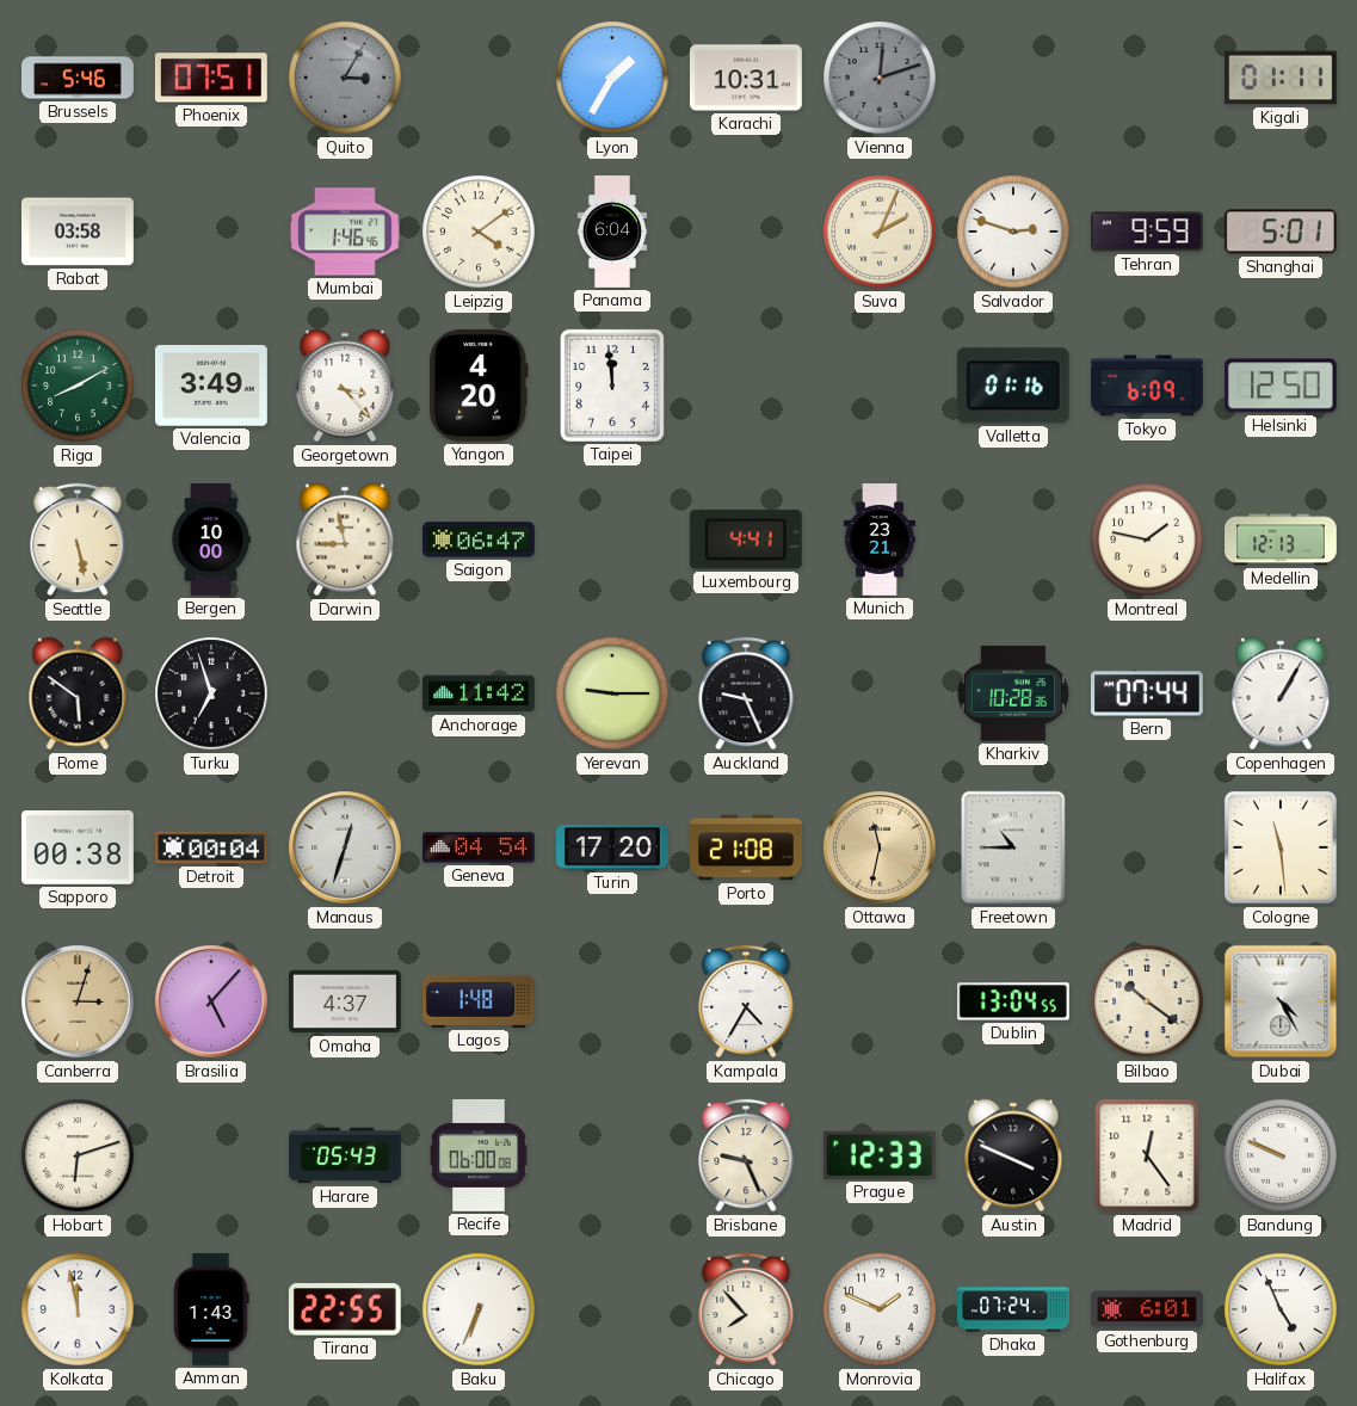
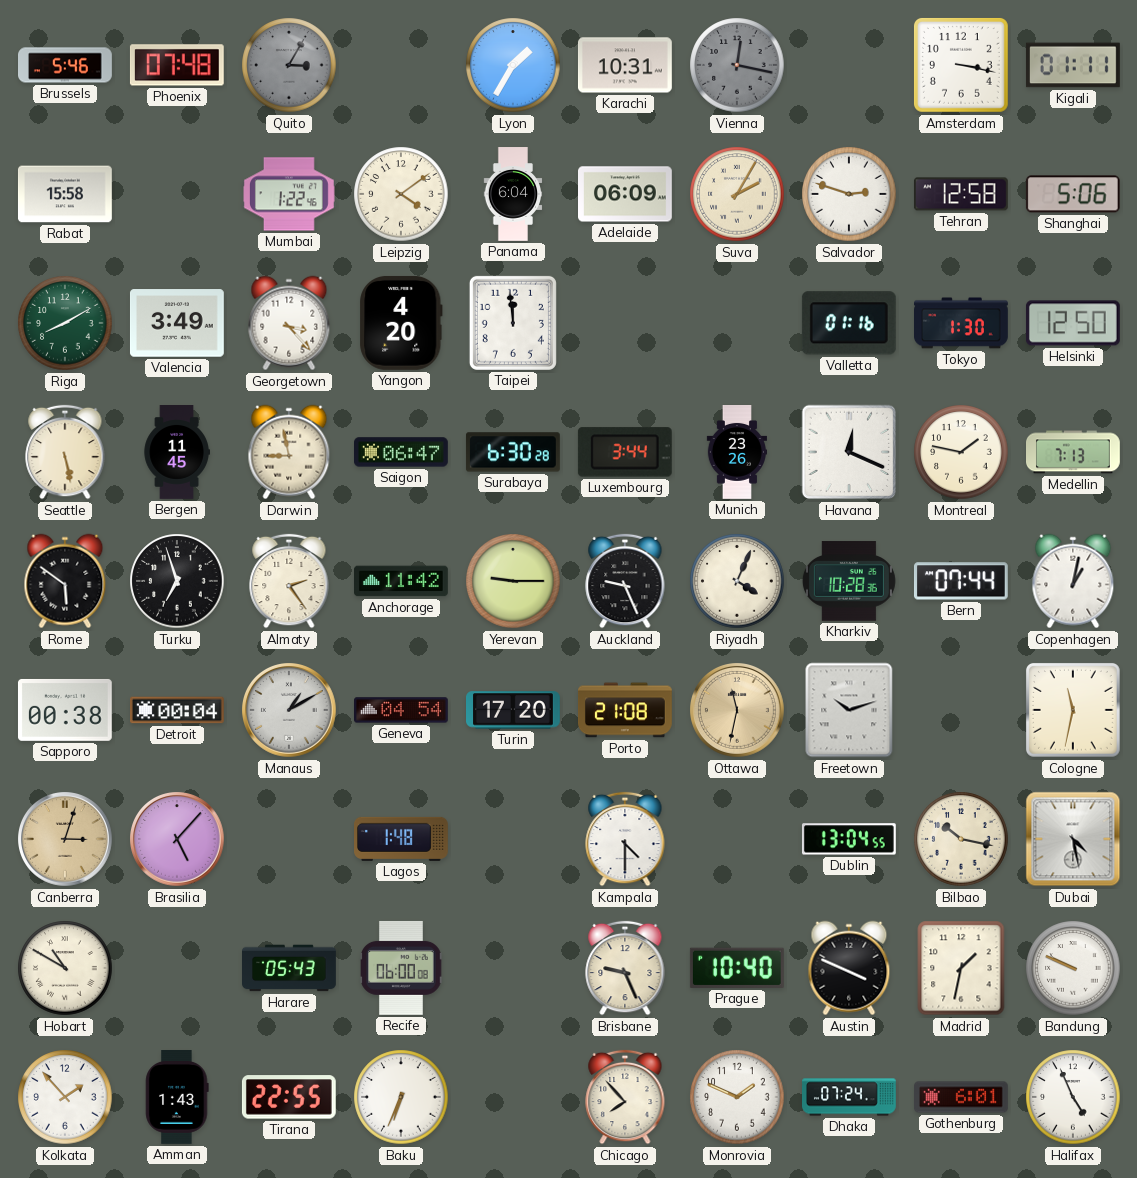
Phoenix: 07:51 -> 07:48
Vienna: 12:12 -> 12:17
Amsterdam: none -> 3:17
Rabat: 03:58 -> 15:58
Mumbai: 1:46 -> 1:22
Adelaide: none -> 06:09
Suva: 2:04 -> 2:05
Tehran: 9:59 -> 12:58
Shanghai: 5:01 -> 5:06
Tokyo: 6:09 -> 1:30
Bergen: 10:00 -> 11:45
Surabaya: none -> 6:30
Luxembourg: 4:41 -> 3:44
Munich: 23:21 -> 23:26
Havana: none -> 12:19
Medellin: 12:13 -> 7:13
Almaty: none -> 2:24
Riyadh: none -> 4:04
Copenhagen: 1:05 -> 1:02
Manaus: 12:33 -> 1:10
Freetown: 10:45 -> 10:12
Cologne: 11:29 -> 11:32
Omaha: 4:37 -> none
Kampala: 4:35 -> 4:30
Bilbao: 10:21 -> 10:17
Dubai: 4:25 -> 4:28
Hobart: 6:12 -> 10:50
Prague: 12:33 -> 10:40
Madrid: 12:24 -> 1:32
Kolkata: 11:58 -> 1:53
